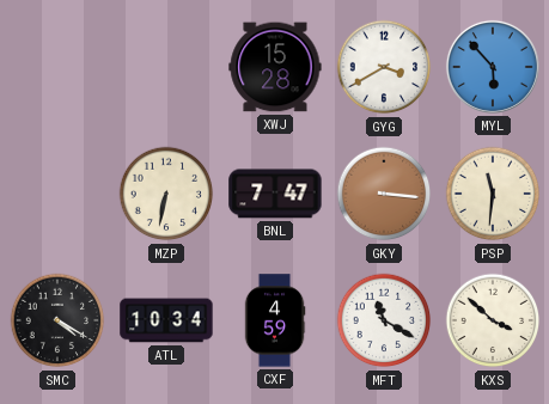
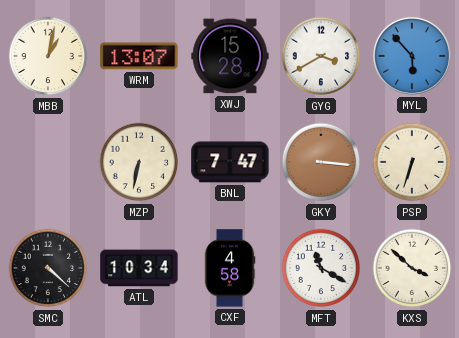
MBB: none -> 1:02
WRM: none -> 13:07
PSP: 11:31 -> 6:33
SMC: 4:20 -> 4:22
CXF: 4:59 -> 4:58
